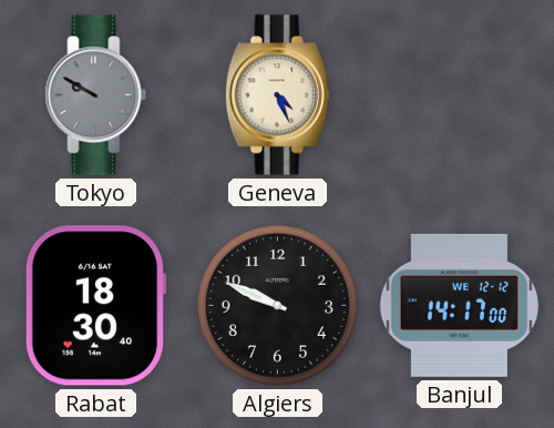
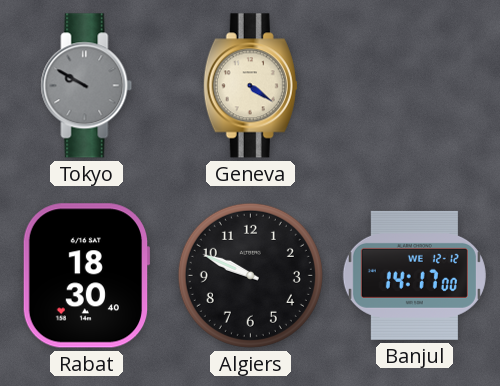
Geneva: 4:26 -> 4:21
